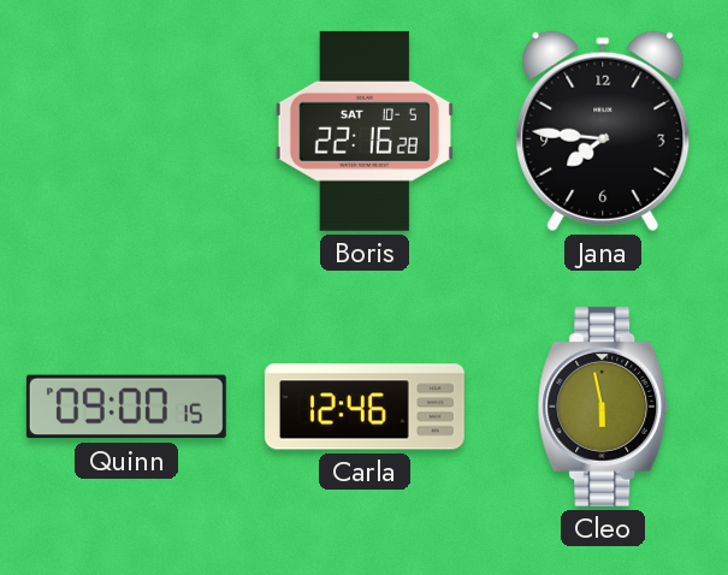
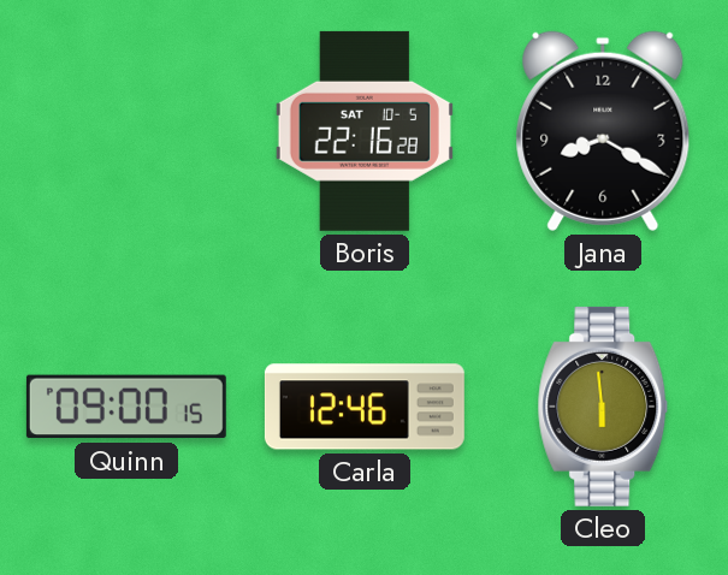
Jana: 7:46 -> 8:20
Cleo: 5:58 -> 5:59
